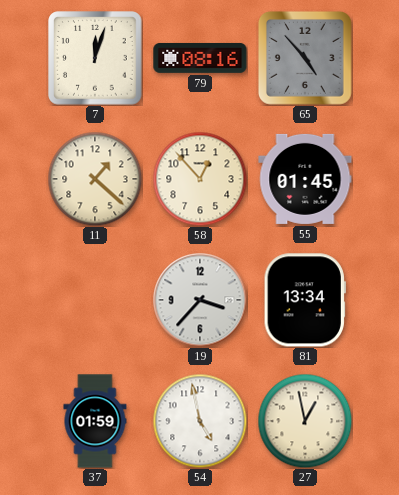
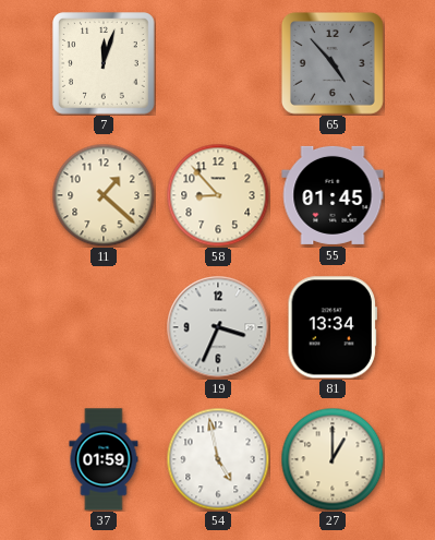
79: 08:16 -> none
58: 12:53 -> 8:53
19: 3:37 -> 3:34
27: 12:58 -> 1:00
